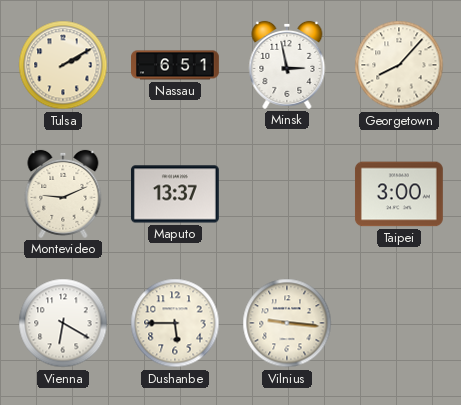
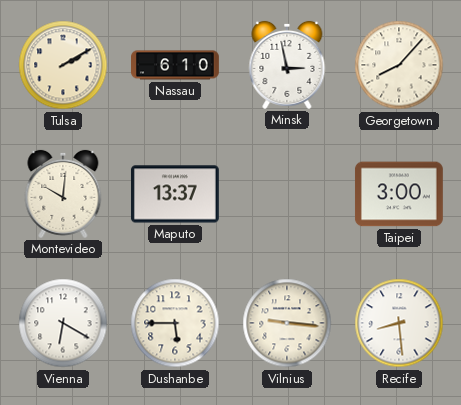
Nassau: 6:51 -> 6:10
Montevideo: 9:11 -> 10:01
Recife: none -> 8:29
